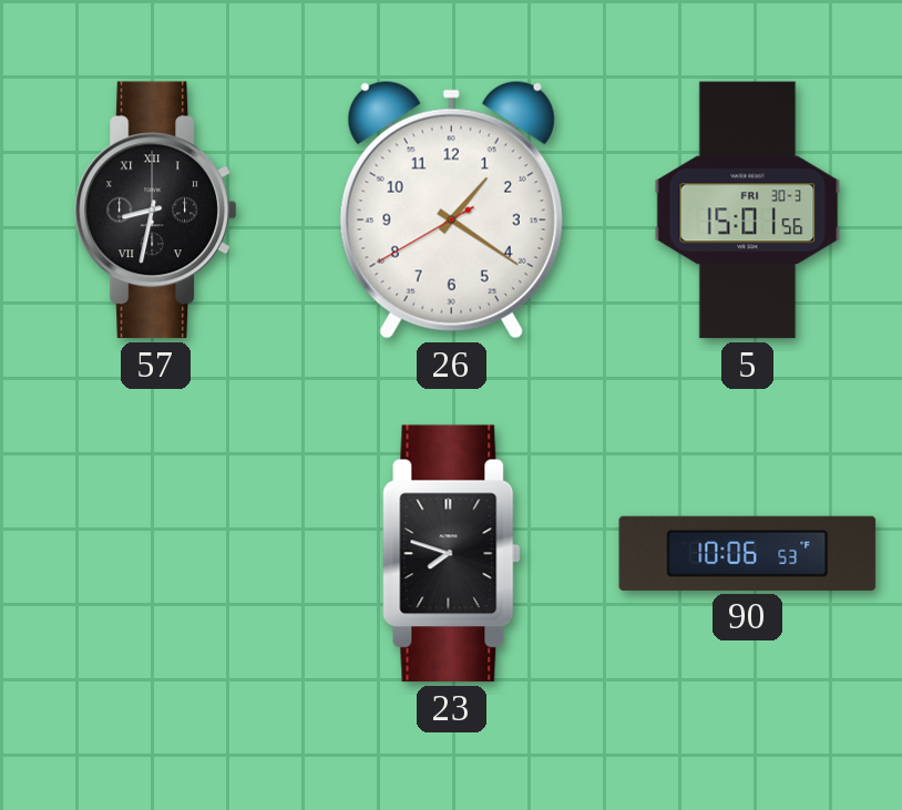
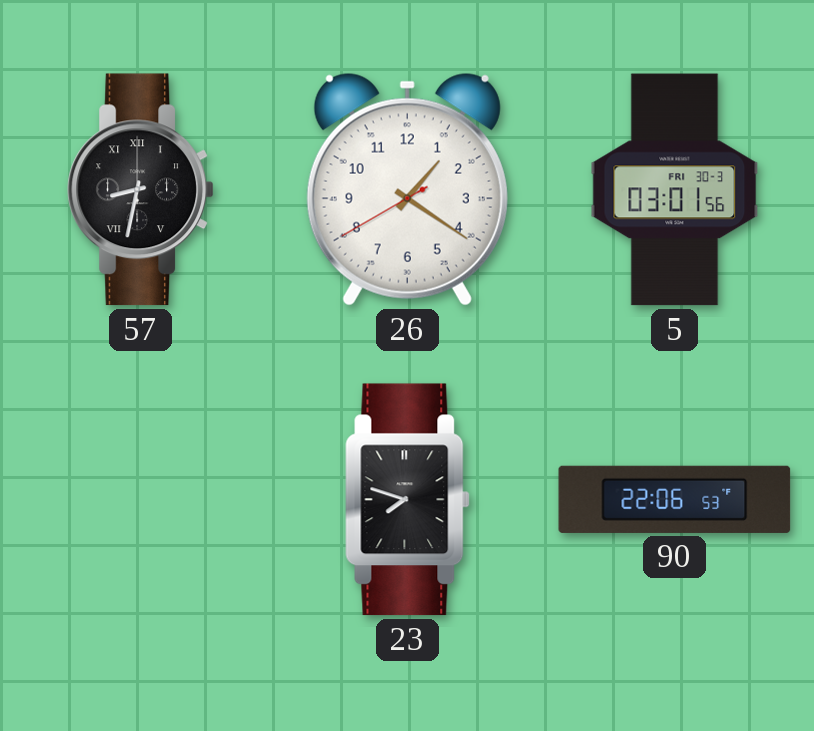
5: 15:01 -> 03:01
90: 10:06 -> 22:06
